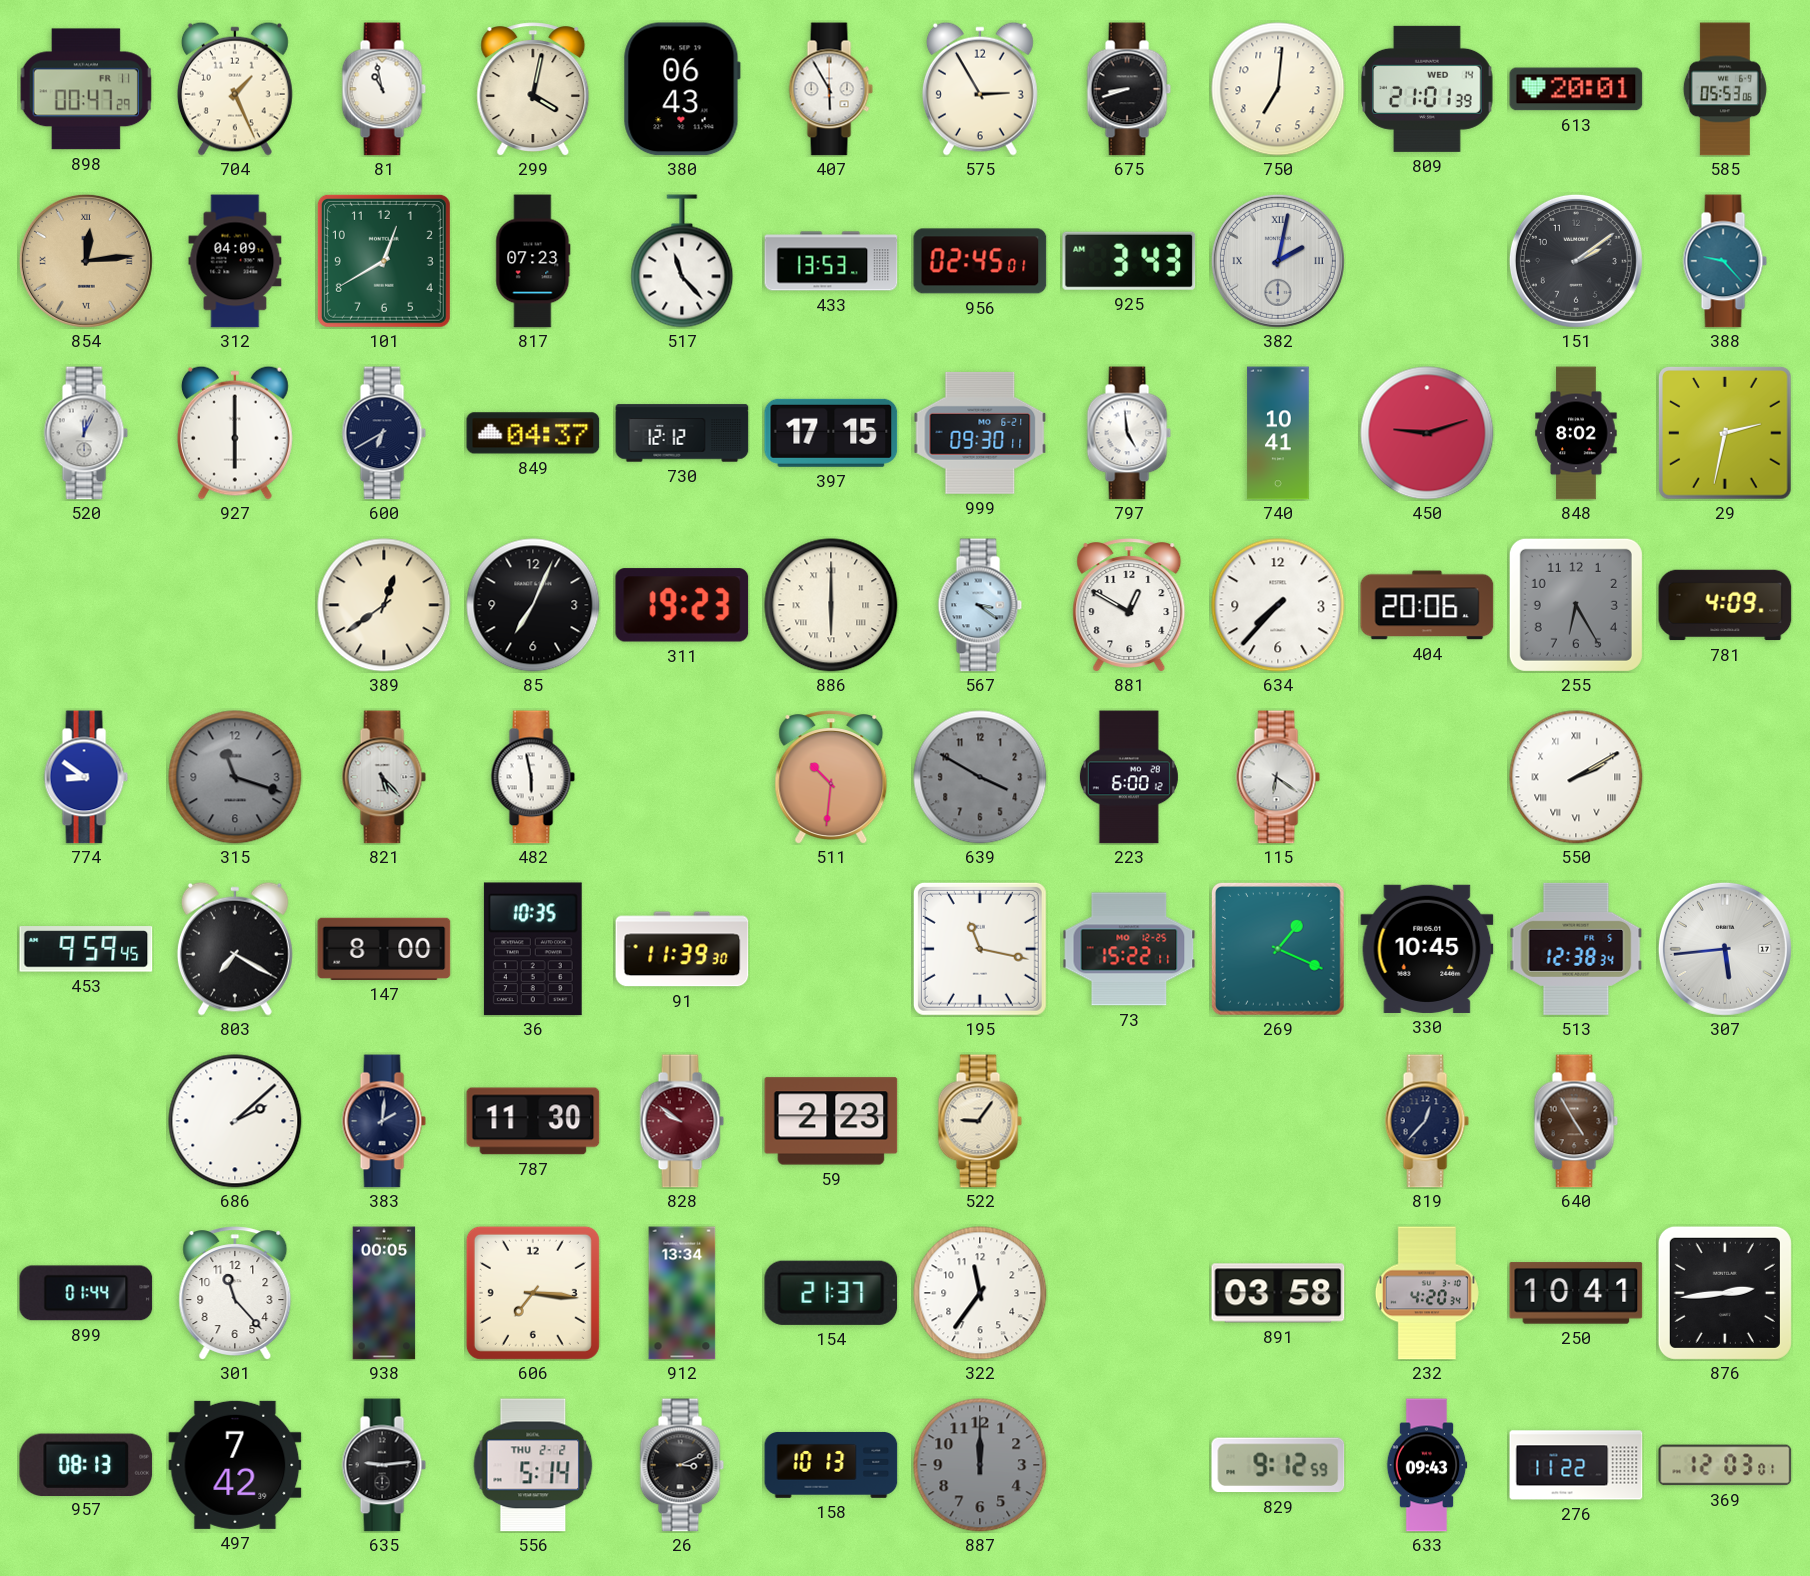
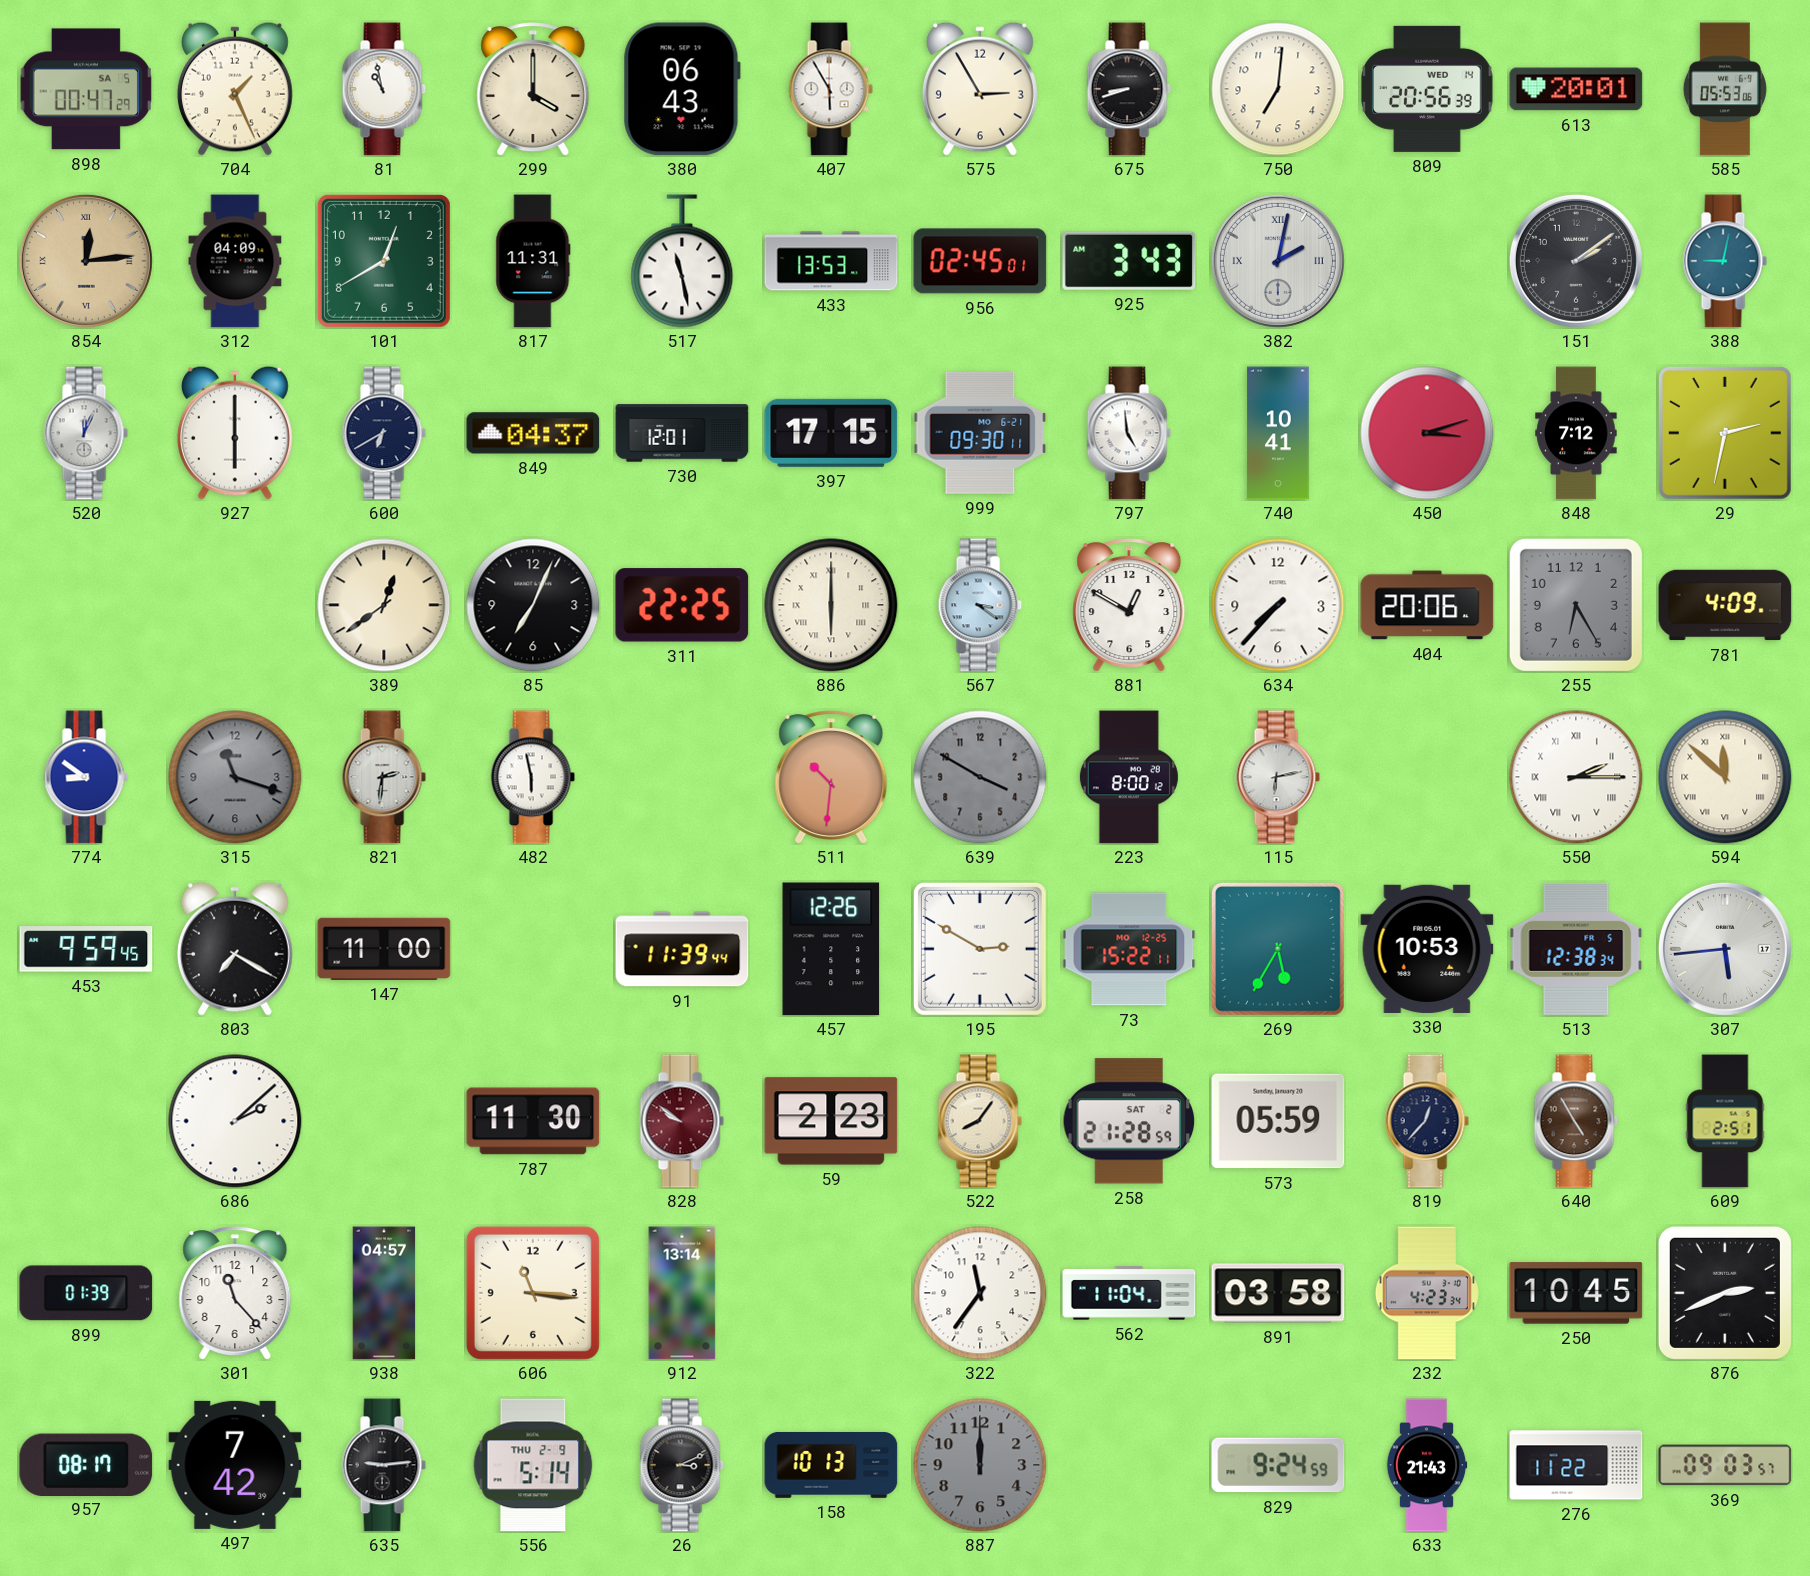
898 date: FR 11 -> SA 5
299: 4:02 -> 4:00
809: 21:01 -> 20:56
817: 07:23 -> 11:31
517: 11:23 -> 11:28
388: 9:23 -> 9:02
730: 12:12 -> 12:01
450: 9:12 -> 3:12
848: 8:02 -> 7:12
311: 19:23 -> 22:25
821: 5:23 -> 2:31
223: 6:00 -> 8:00
115: 6:21 -> 6:13
550: 2:10 -> 2:15
594: none -> 11:52
147: 8:00 -> 11:00
36: 10:35 -> none
91: 11:39:30 -> 11:39:44
457: none -> 12:26
195: 11:17 -> 2:50
269: 1:19 -> 5:35
330: 10:45 -> 10:53
383: 2:01 -> none
522: 9:06 -> 8:06
258: none -> 21:28
573: none -> 05:59
609: none -> 2:51
899: 01:44 -> 01:39
938: 00:05 -> 04:57
606: 7:16 -> 11:16
912: 13:34 -> 13:14
154: 21:37 -> none
562: none -> 11:04
232: 4:20 -> 4:23
250: 10:41 -> 10:45
876: 2:44 -> 2:41
957: 08:13 -> 08:17
556 date: THU 2-2 -> THU 2-9
829: 9:12 -> 9:24
633: 09:43 -> 21:43
369: 12:03 -> 09:03
